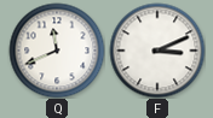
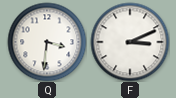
Q: 11:41 -> 3:31
